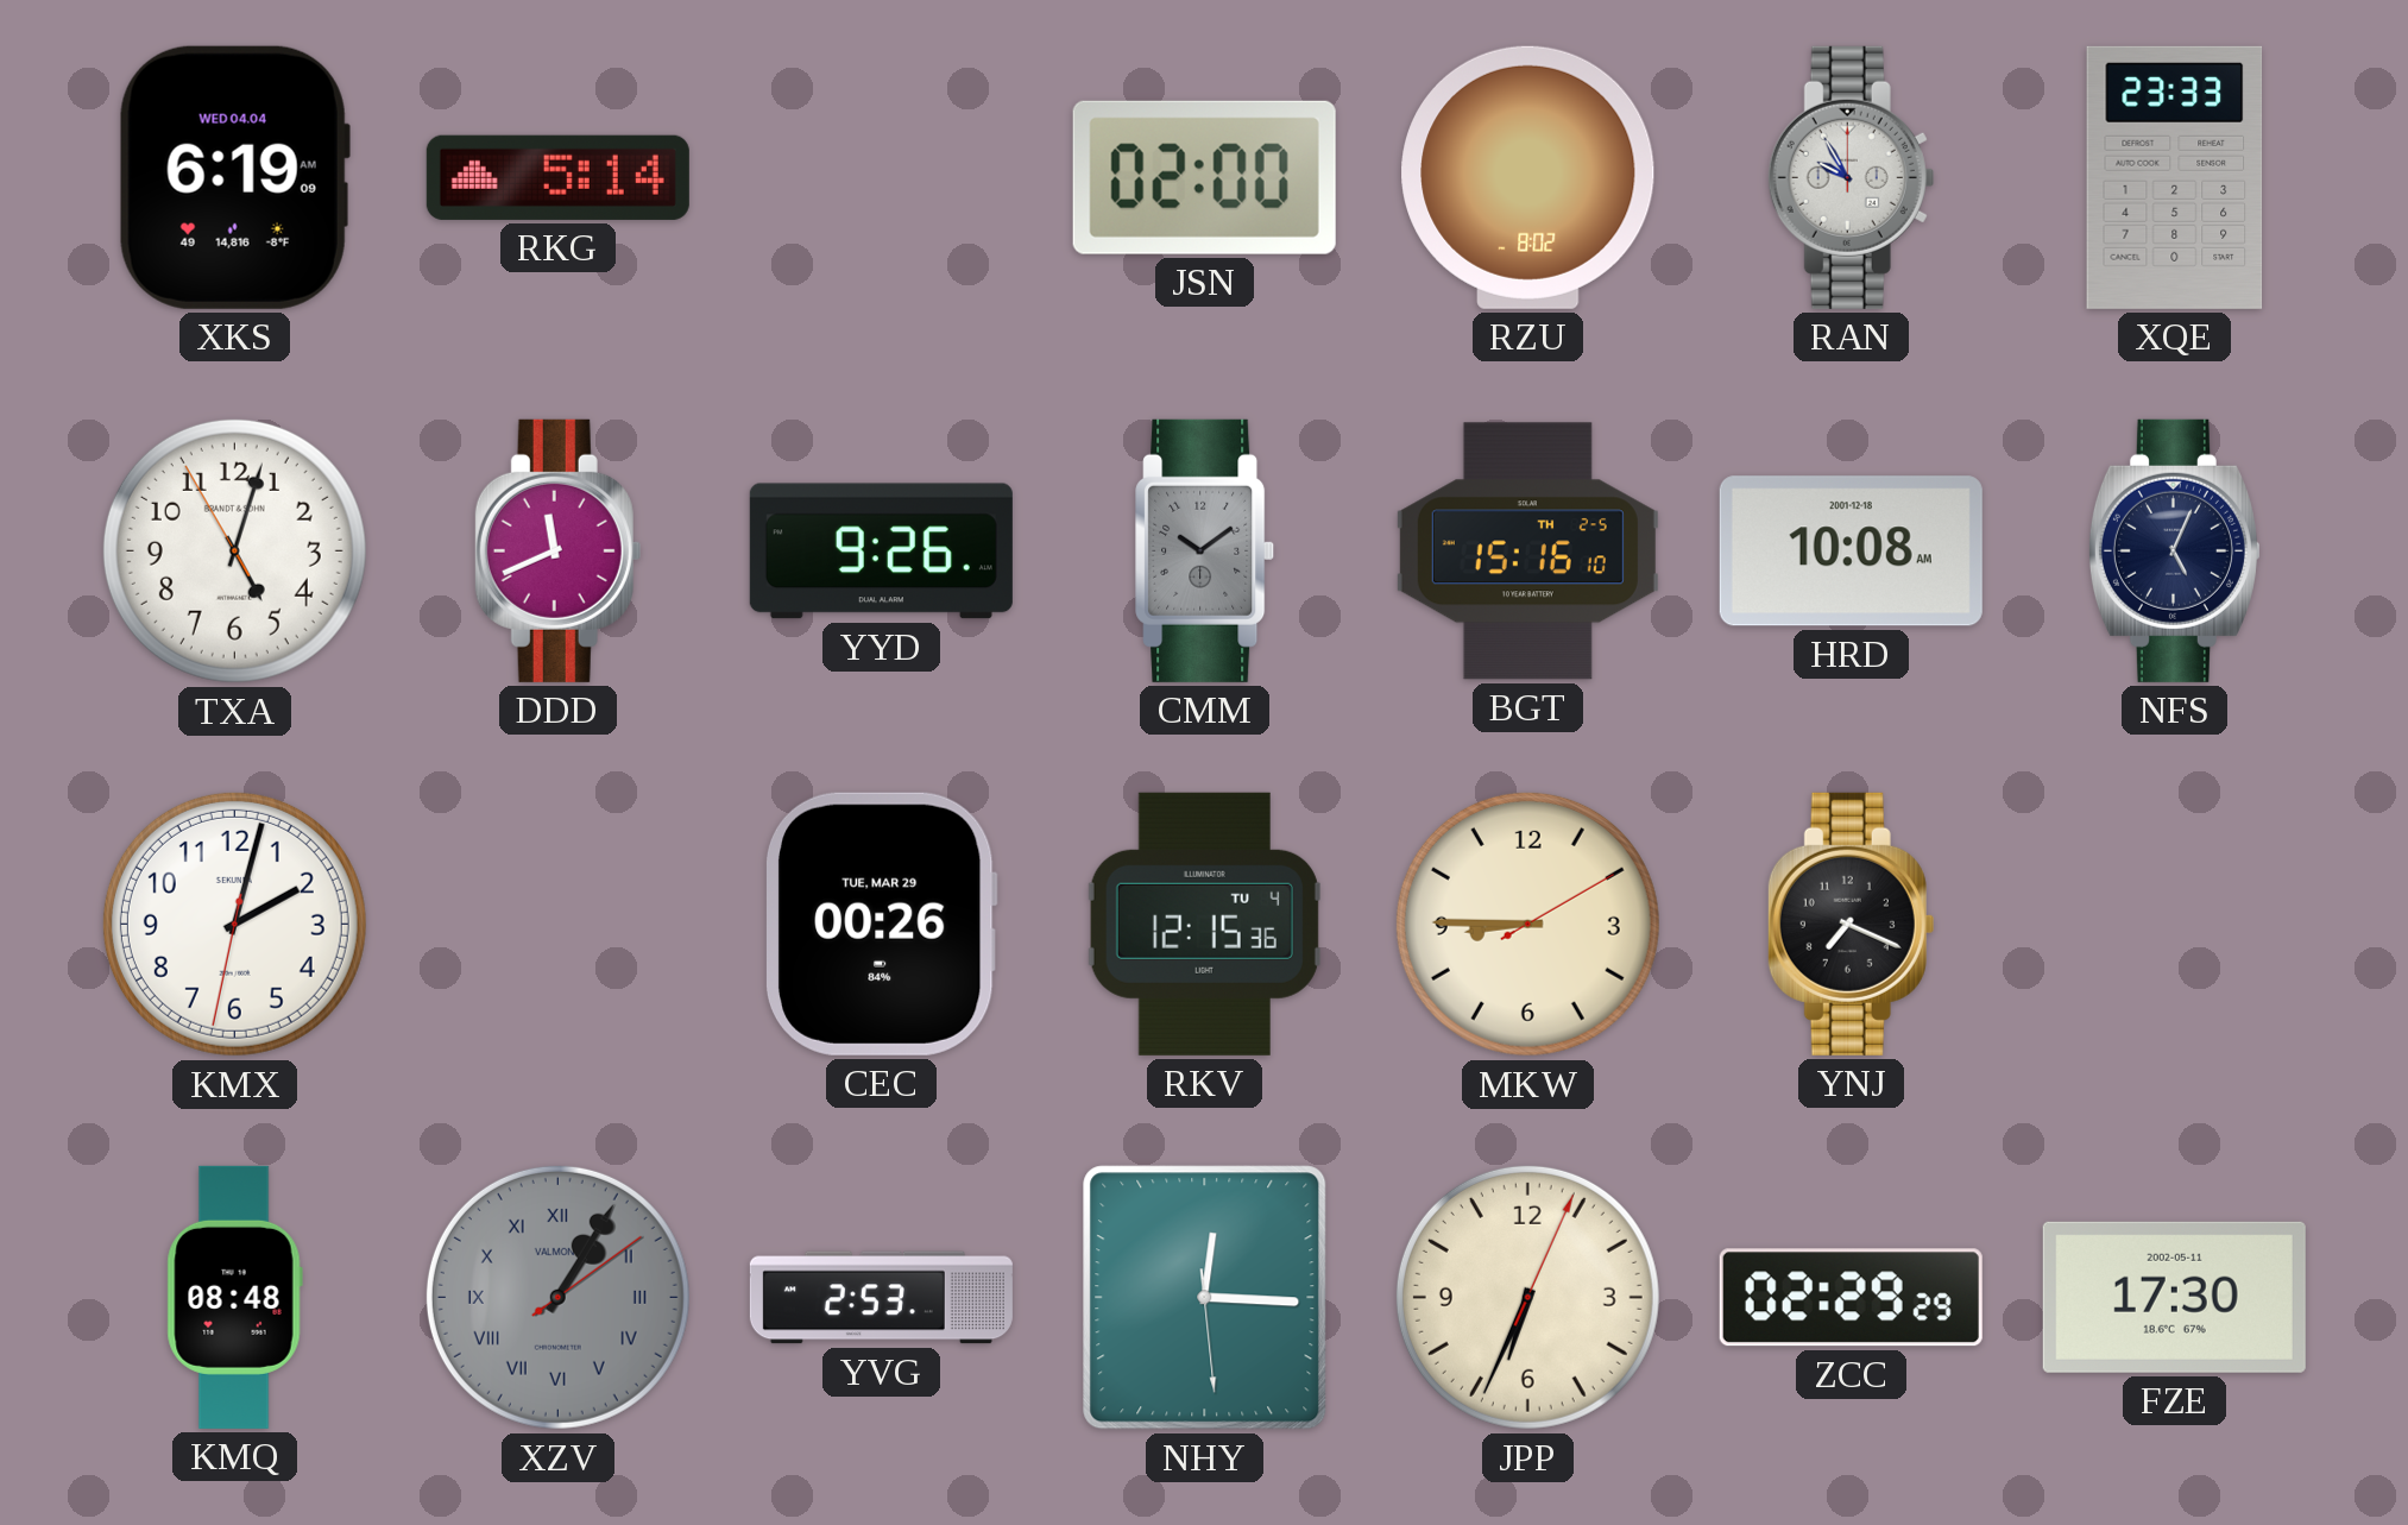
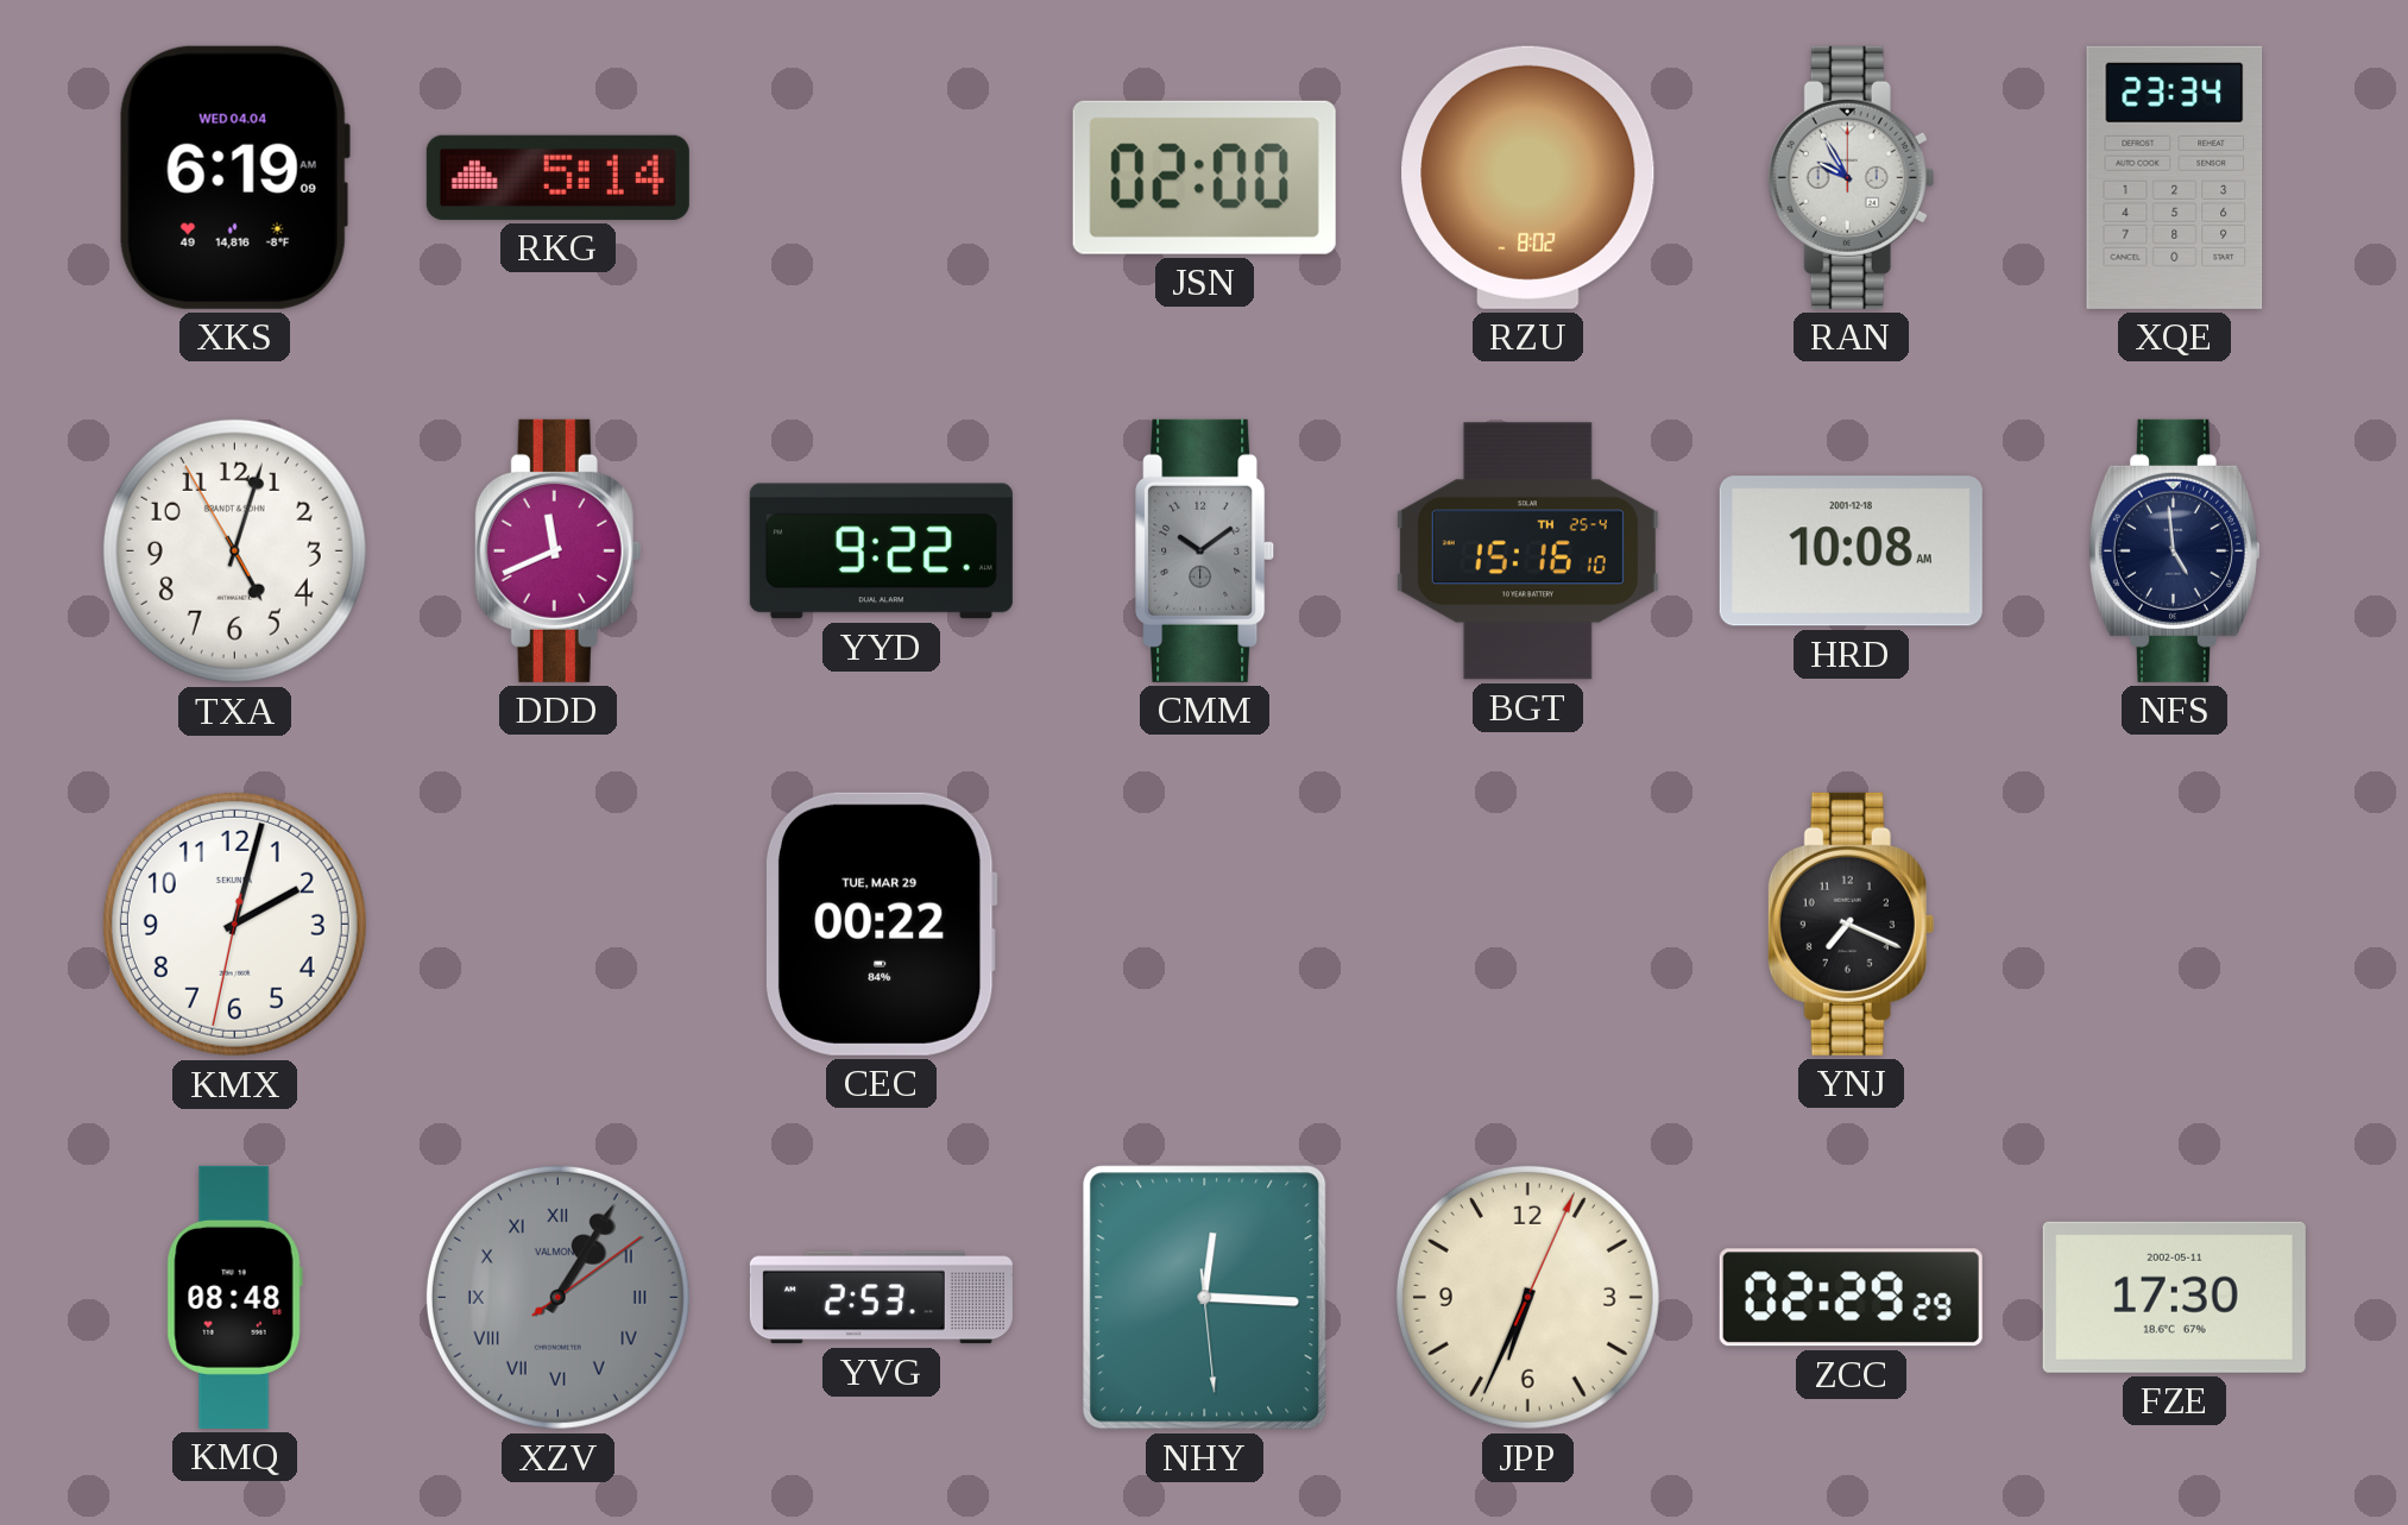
XQE: 23:33 -> 23:34
YYD: 9:26 -> 9:22
BGT date: TH 2-5 -> TH 25-4
NFS: 5:04 -> 4:59
CEC: 00:26 -> 00:22
RKV: 12:15 -> none
MKW: 8:45 -> none
